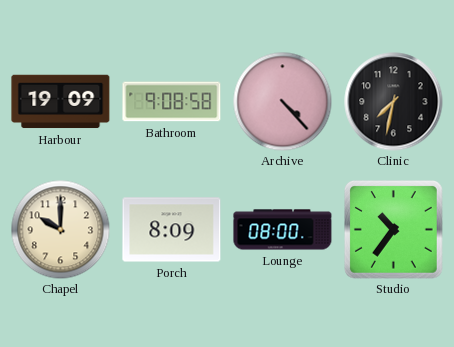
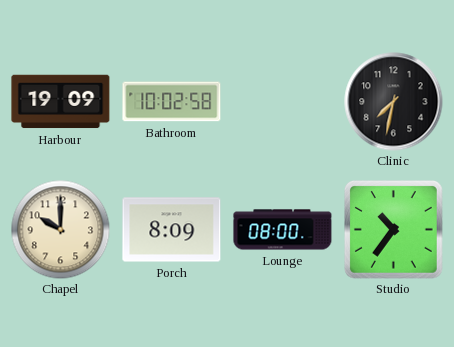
Bathroom: 9:08 -> 10:02
Archive: 4:23 -> none
